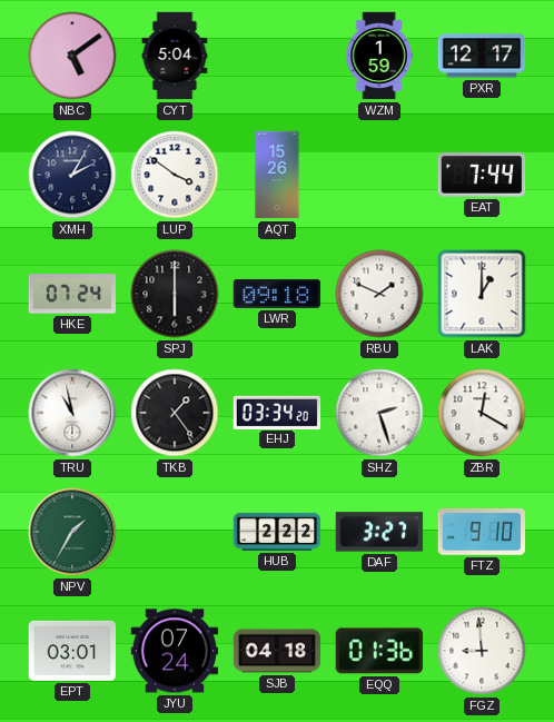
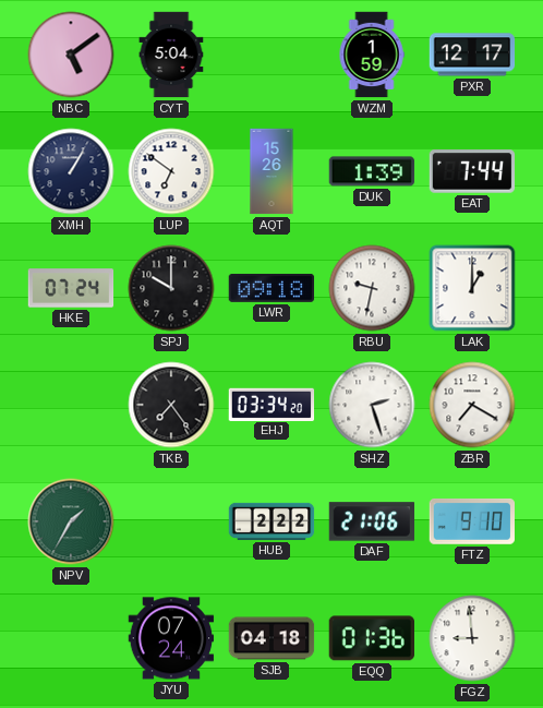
XMH: 2:05 -> 1:05
LUP: 3:51 -> 6:51
DUK: none -> 1:39
SPJ: 6:00 -> 10:00
RBU: 1:49 -> 9:32
TRU: 10:58 -> none
TKB: 1:24 -> 7:24
ZBR: 12:20 -> 7:20
DAF: 3:27 -> 21:06
EPT: 03:01 -> none
